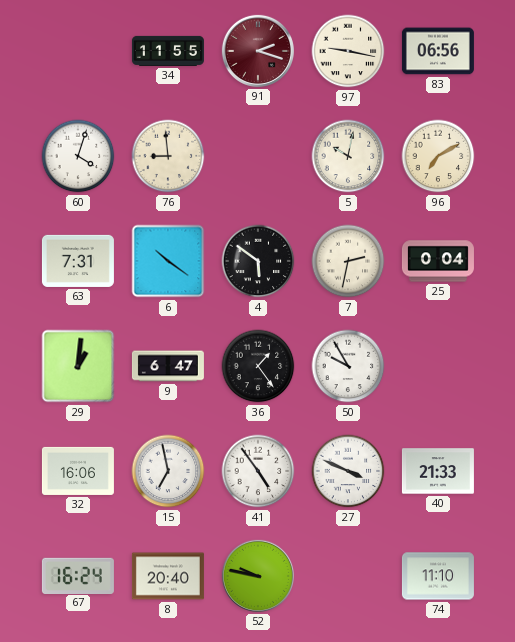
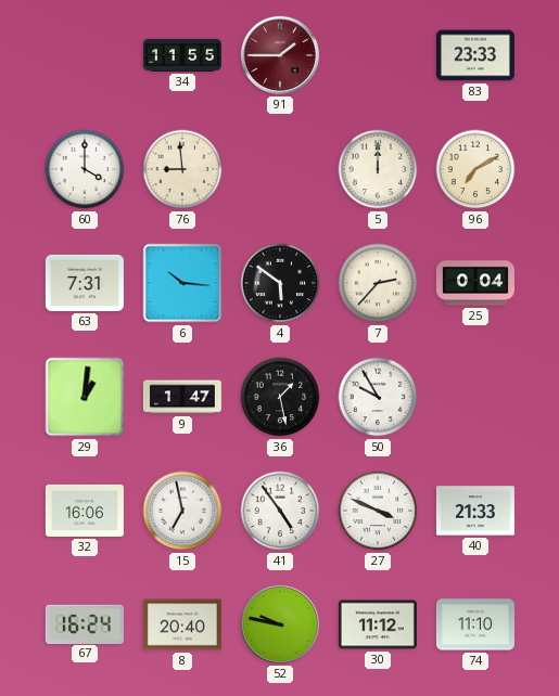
91: 2:18 -> 1:45
97: 9:17 -> none
83: 06:56 -> 23:33
60: 4:03 -> 4:00
5: 10:02 -> 12:00
6: 10:21 -> 10:16
7: 2:32 -> 2:37
9: 6:47 -> 1:47
36: 1:24 -> 1:28
30: none -> 11:12
